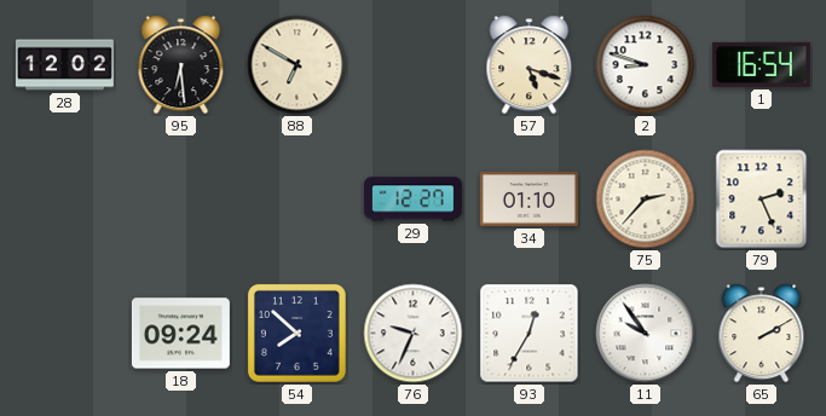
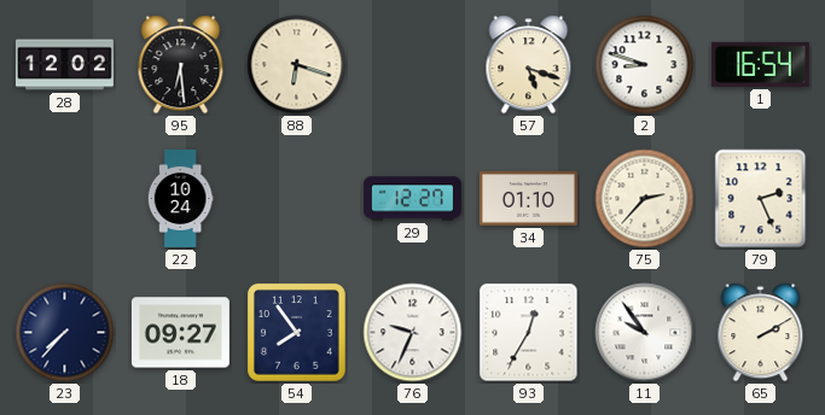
88: 6:50 -> 6:18
22: none -> 10:24
23: none -> 7:37
18: 09:24 -> 09:27
54: 7:52 -> 7:54
